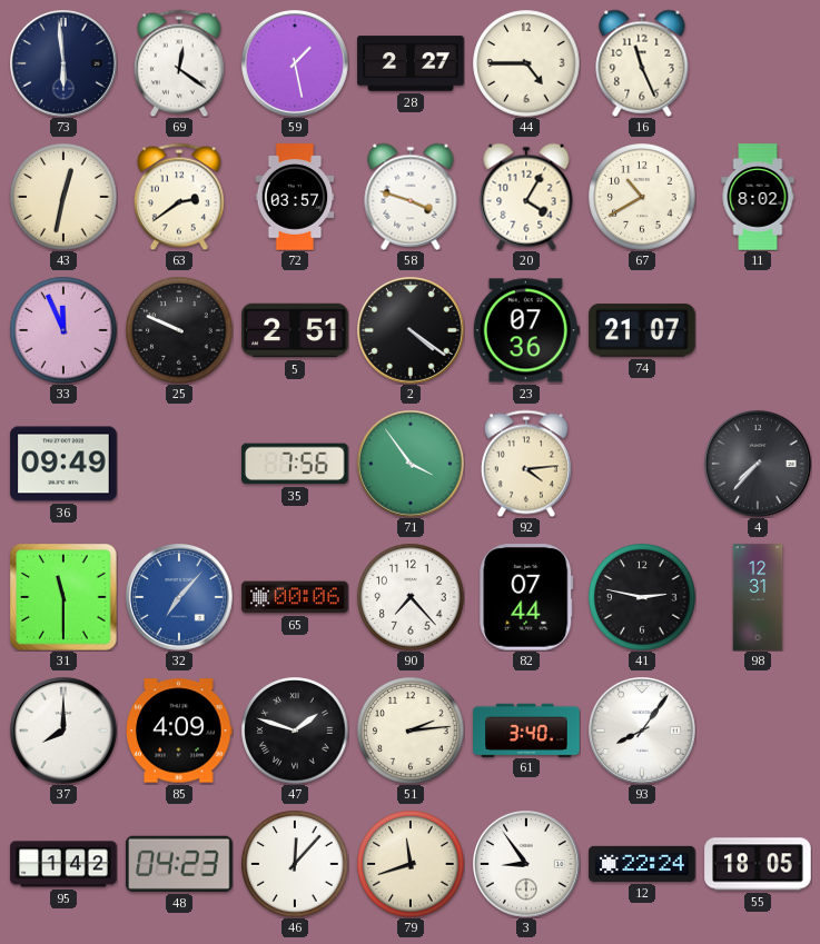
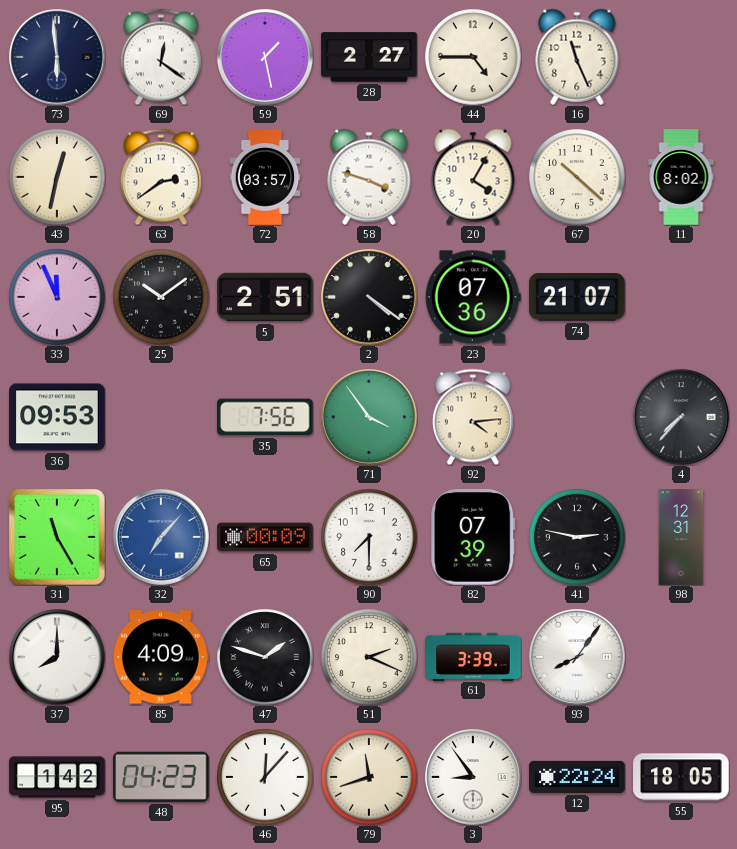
67: 10:40 -> 10:22
25: 9:49 -> 10:09
36: 09:49 -> 09:53
31: 11:30 -> 11:25
65: 00:06 -> 00:09
90: 7:23 -> 7:30
82: 07:44 -> 07:39
51: 2:14 -> 2:19
61: 3:40 -> 3:39
